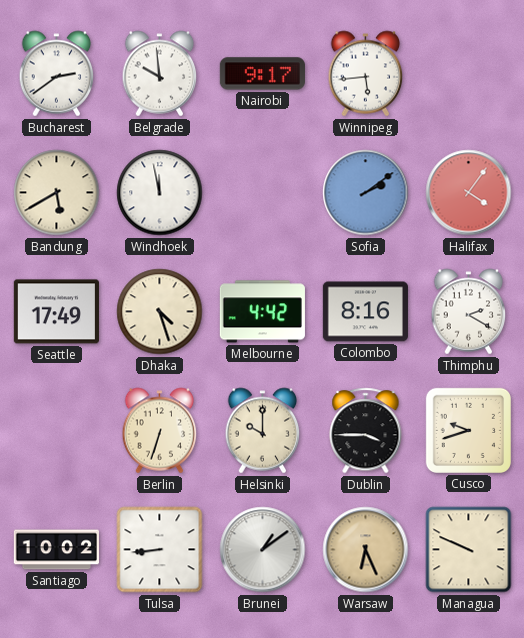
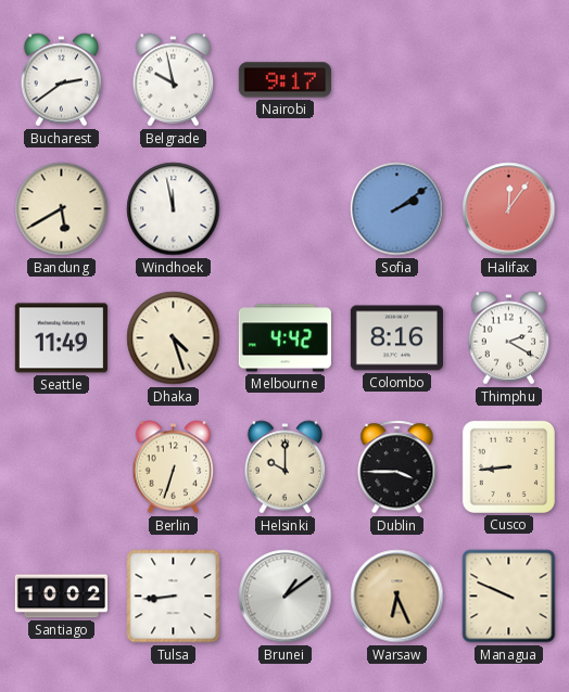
Belgrade: 9:59 -> 9:58
Winnipeg: 5:44 -> none
Halifax: 4:06 -> 12:06
Seattle: 17:49 -> 11:49
Cusco: 9:42 -> 8:44
